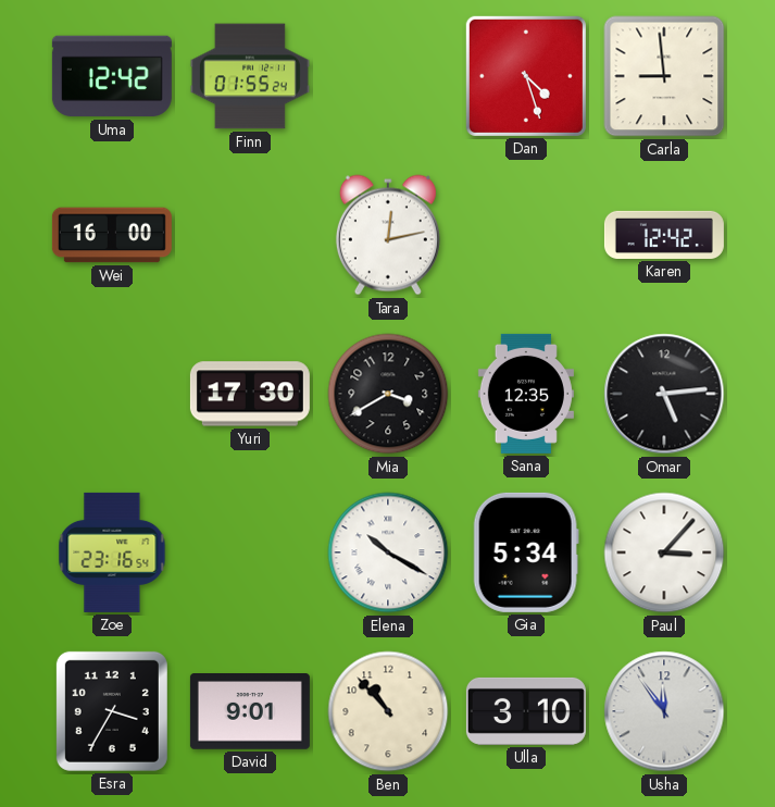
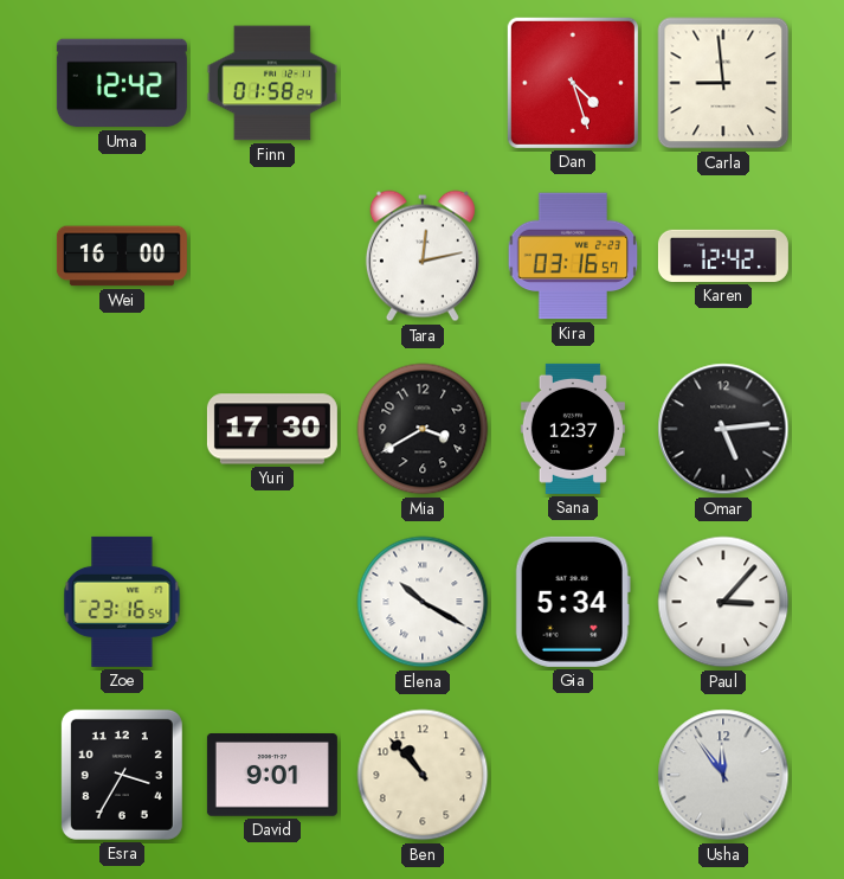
Finn: 01:55 -> 01:58
Kira: none -> 03:16
Sana: 12:35 -> 12:37
Ulla: 3:10 -> none
